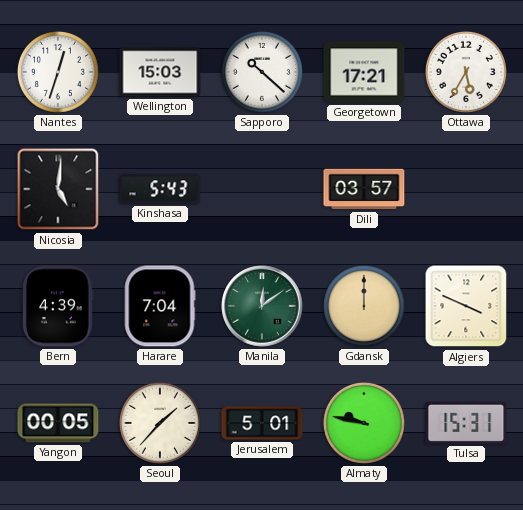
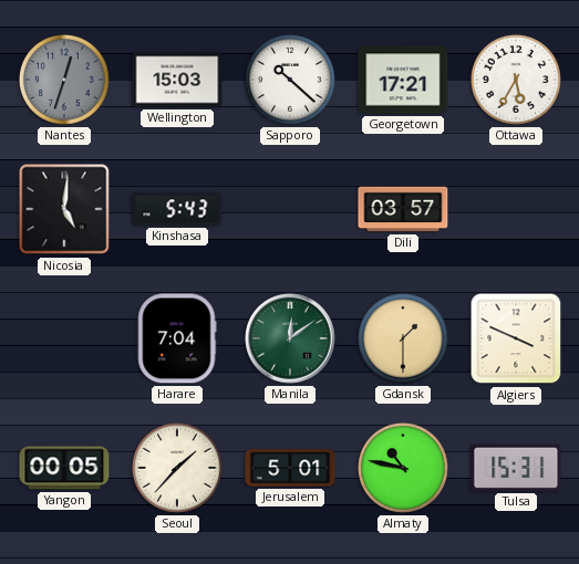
Nantes dial: white -> grey
Bern: 4:39 -> none
Gdansk: 12:00 -> 1:30
Almaty: 9:47 -> 10:47
